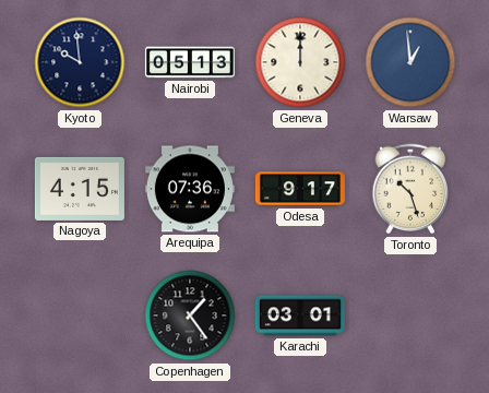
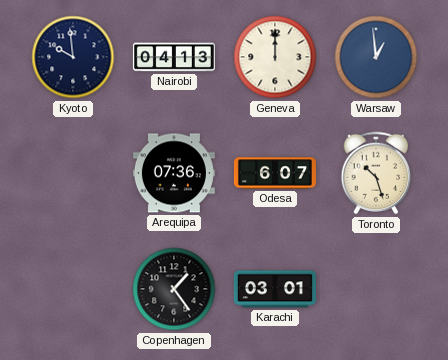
Nairobi: 05:13 -> 04:13
Nagoya: 4:15 -> none
Odesa: 9:17 -> 6:07
